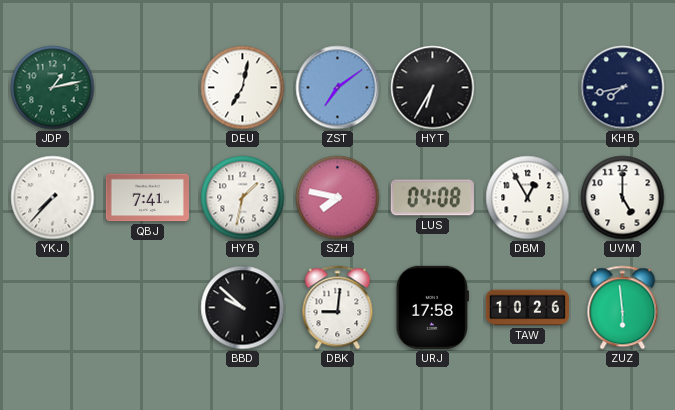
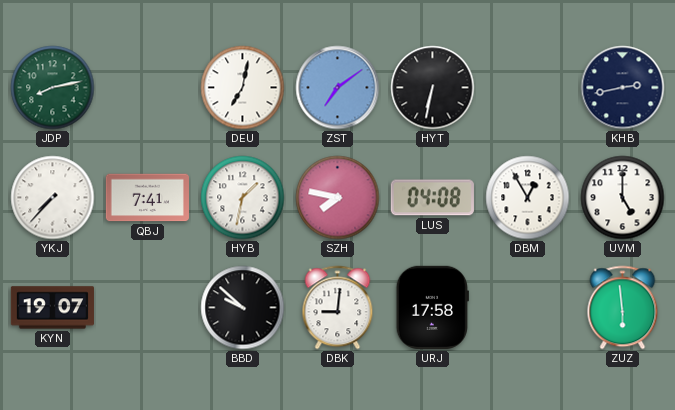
JDP: 1:13 -> 8:13
HYT: 6:35 -> 6:32
KHB: 7:43 -> 2:43
KYN: none -> 19:07
TAW: 10:26 -> none
